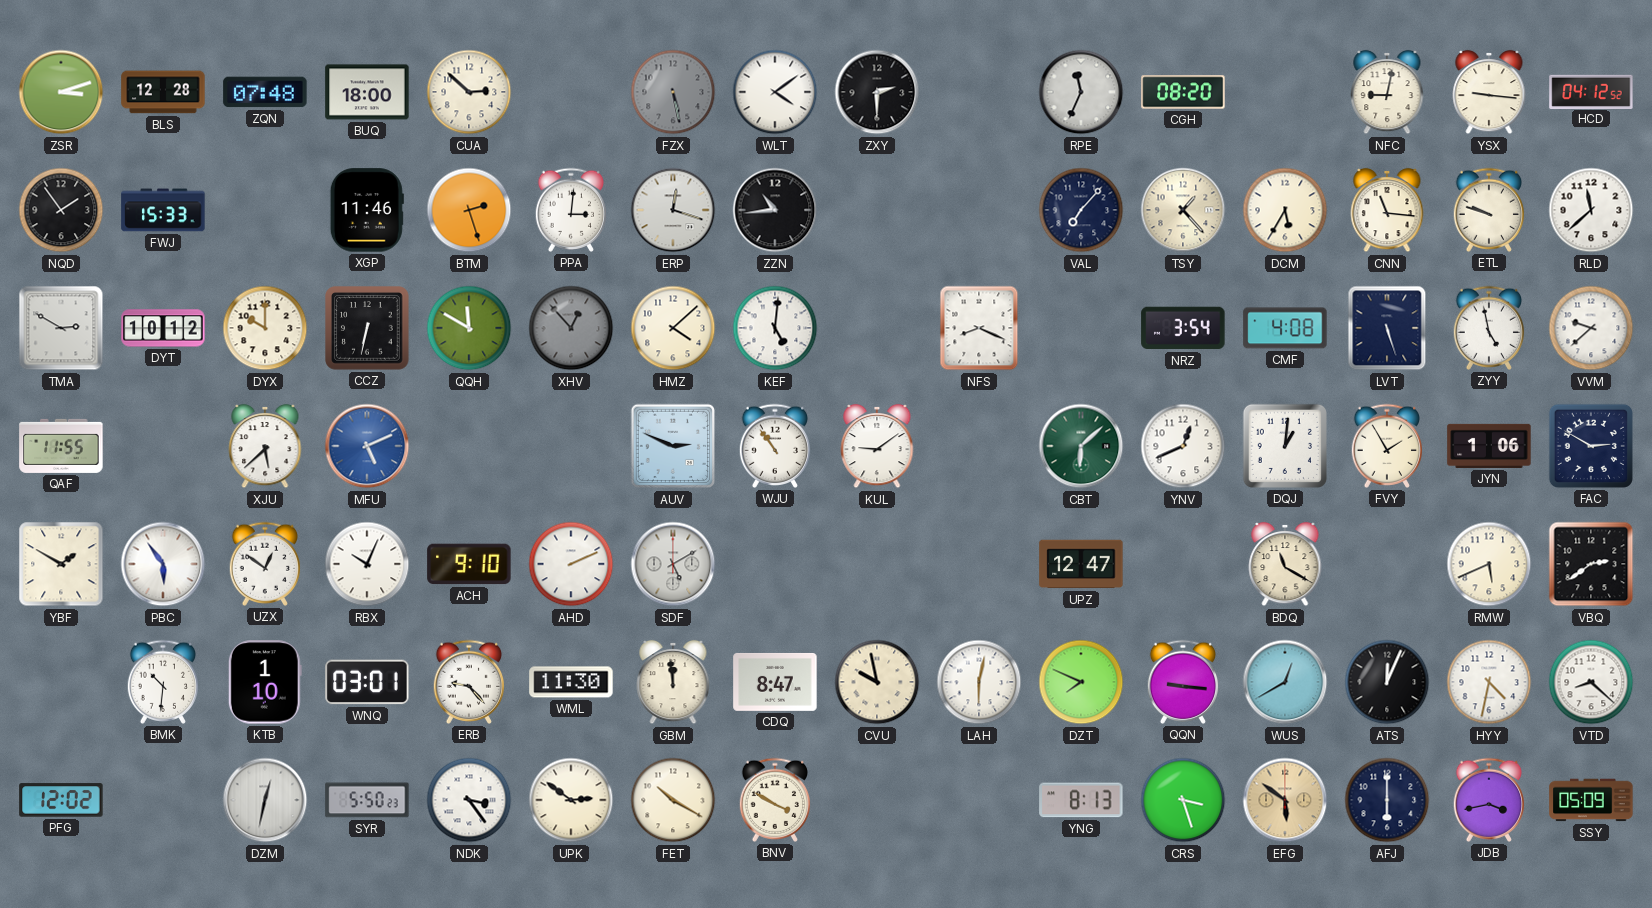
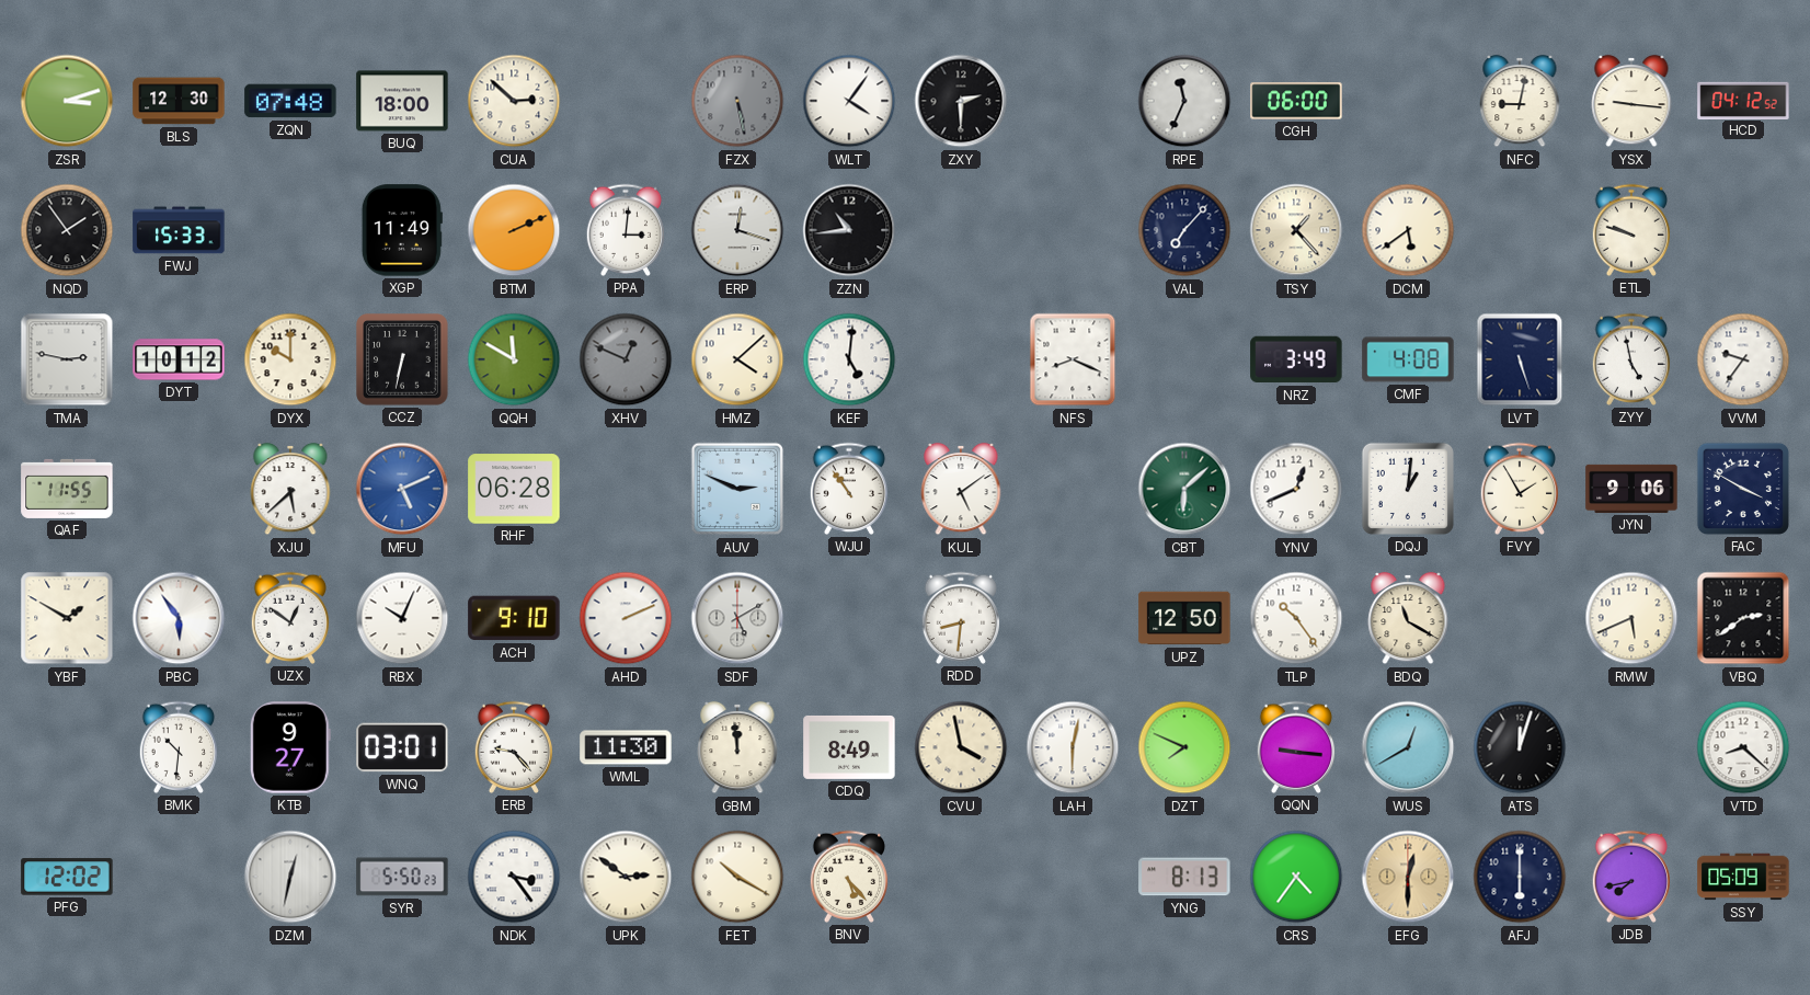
BLS: 12:28 -> 12:30
WLT: 4:09 -> 4:06
CGH: 08:20 -> 06:00
XGP: 11:46 -> 11:49
BTM: 2:27 -> 2:11
DCM: 5:35 -> 5:39
CNN: 11:16 -> none
RLD: 11:38 -> none
TMA: 2:50 -> 2:47
XHV: 12:53 -> 12:49
NRZ: 3:54 -> 3:49
VVM: 9:38 -> 9:36
RHF: none -> 06:28
KUL: 9:09 -> 5:09
JYN: 1:06 -> 9:06
FAC: 2:50 -> 3:50
RDD: none -> 8:31
UPZ: 12:47 -> 12:50
TLP: none -> 10:24
KTB: 1:10 -> 9:27
CDQ: 8:47 -> 8:49
CVU: 9:58 -> 3:58
ATS: 12:04 -> 12:03
HYY: 4:32 -> none
BNV: 3:50 -> 5:23
CRS: 3:27 -> 4:36
EFG: 5:51 -> 12:30
JDB: 3:43 -> 7:43
